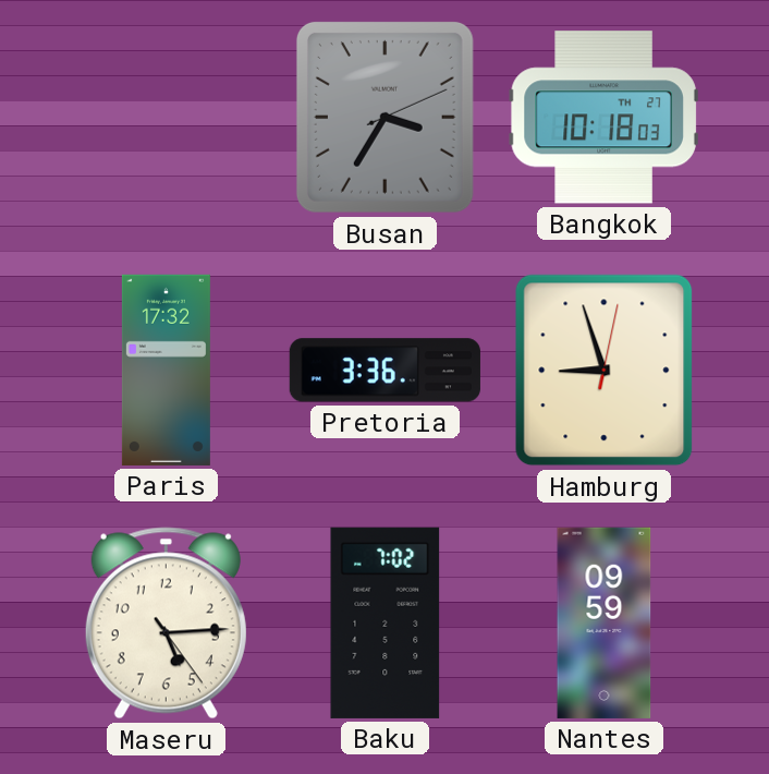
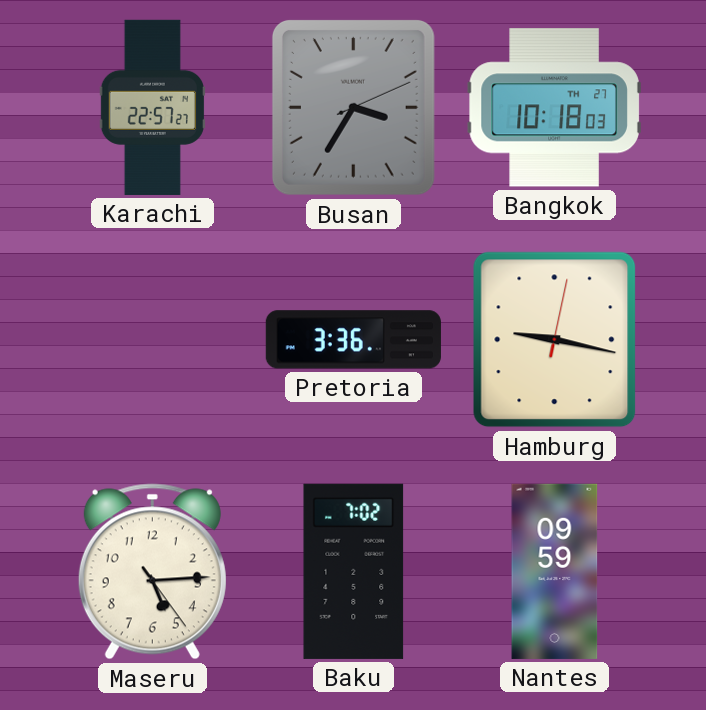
Karachi: none -> 22:57
Paris: 17:32 -> none
Hamburg: 8:57 -> 9:17
